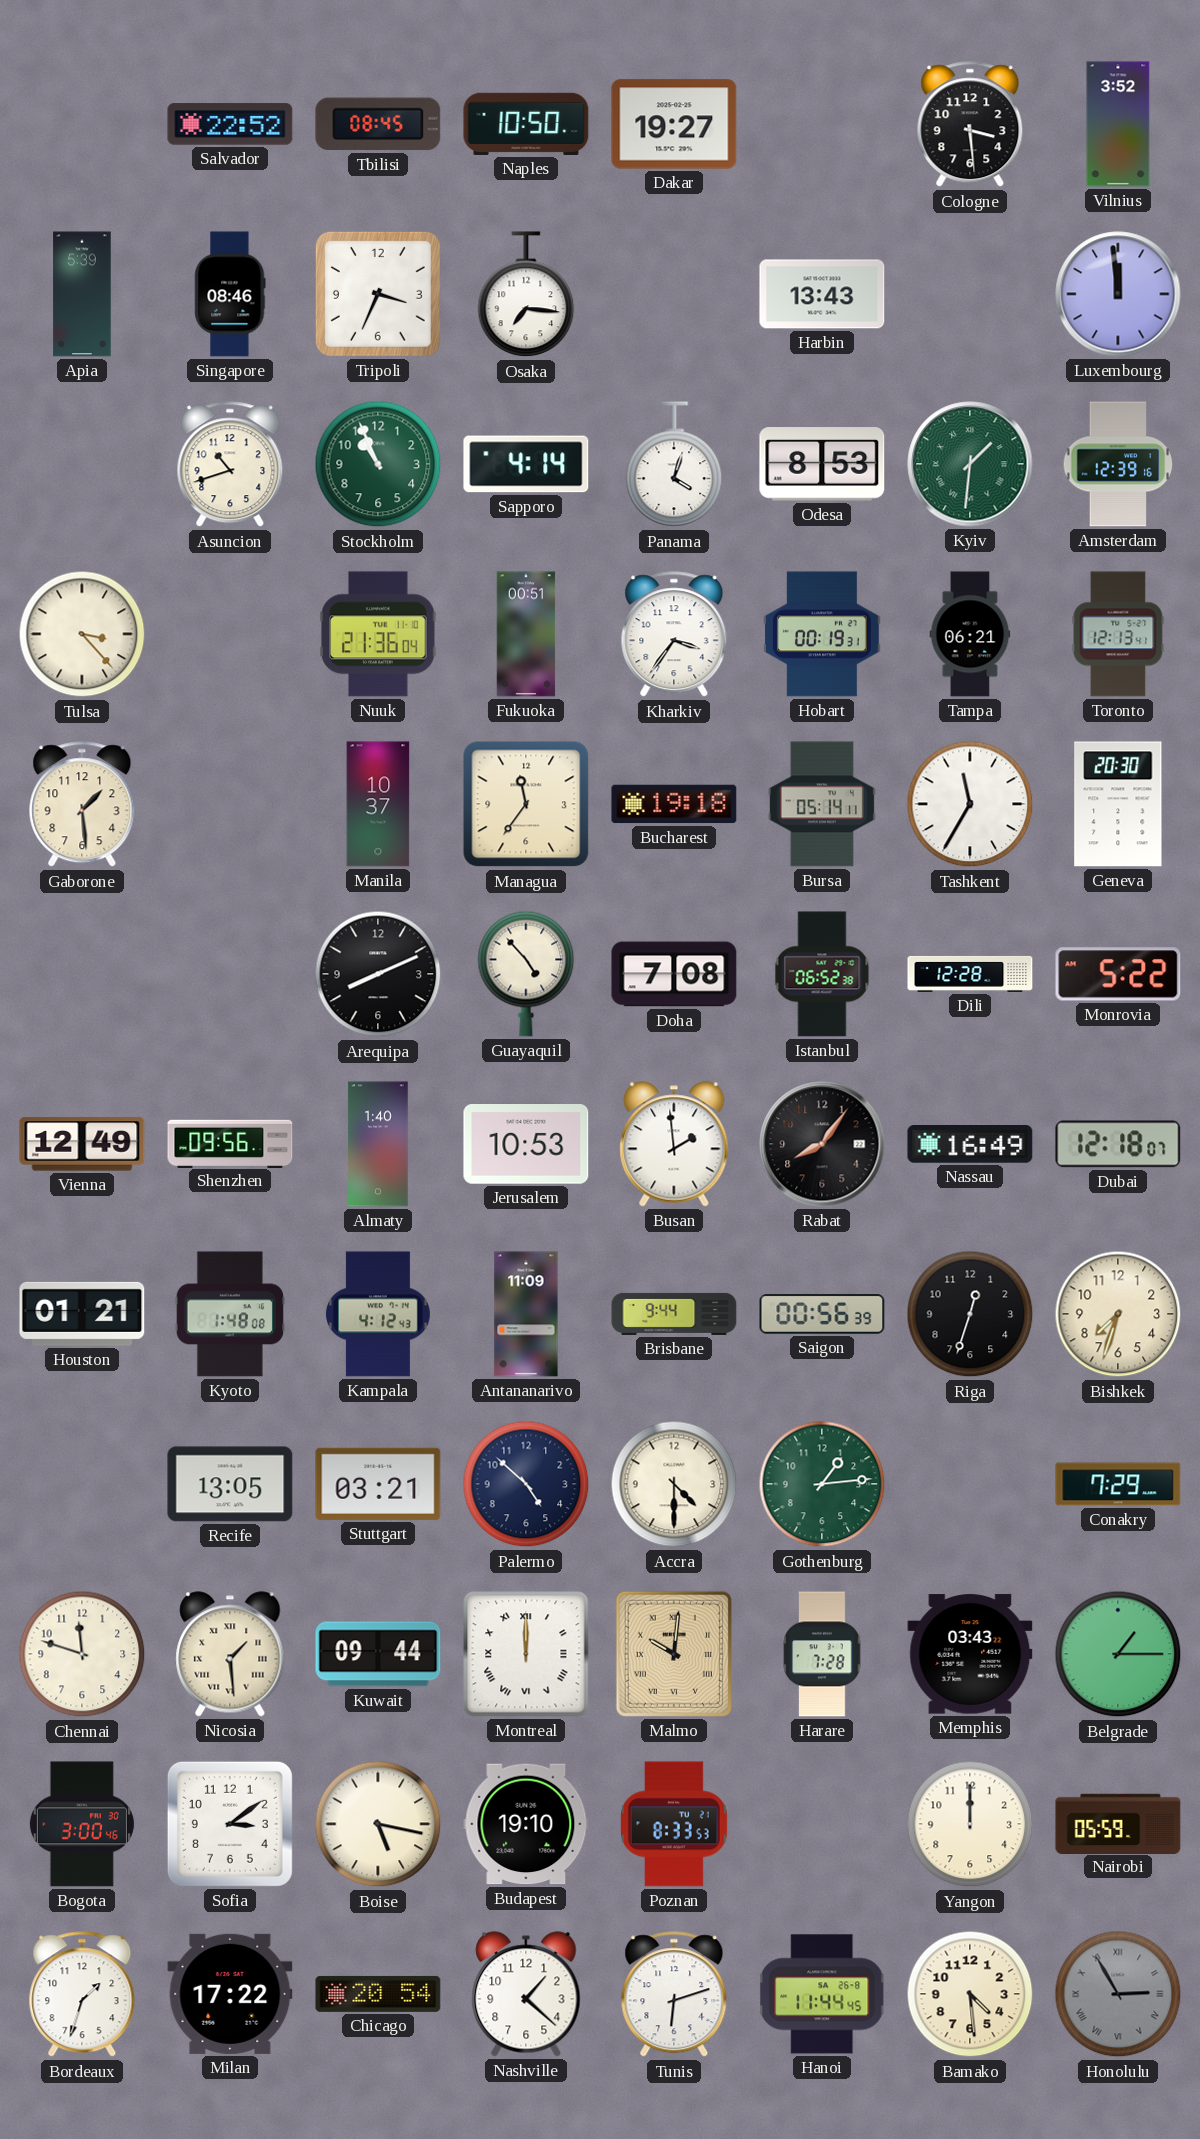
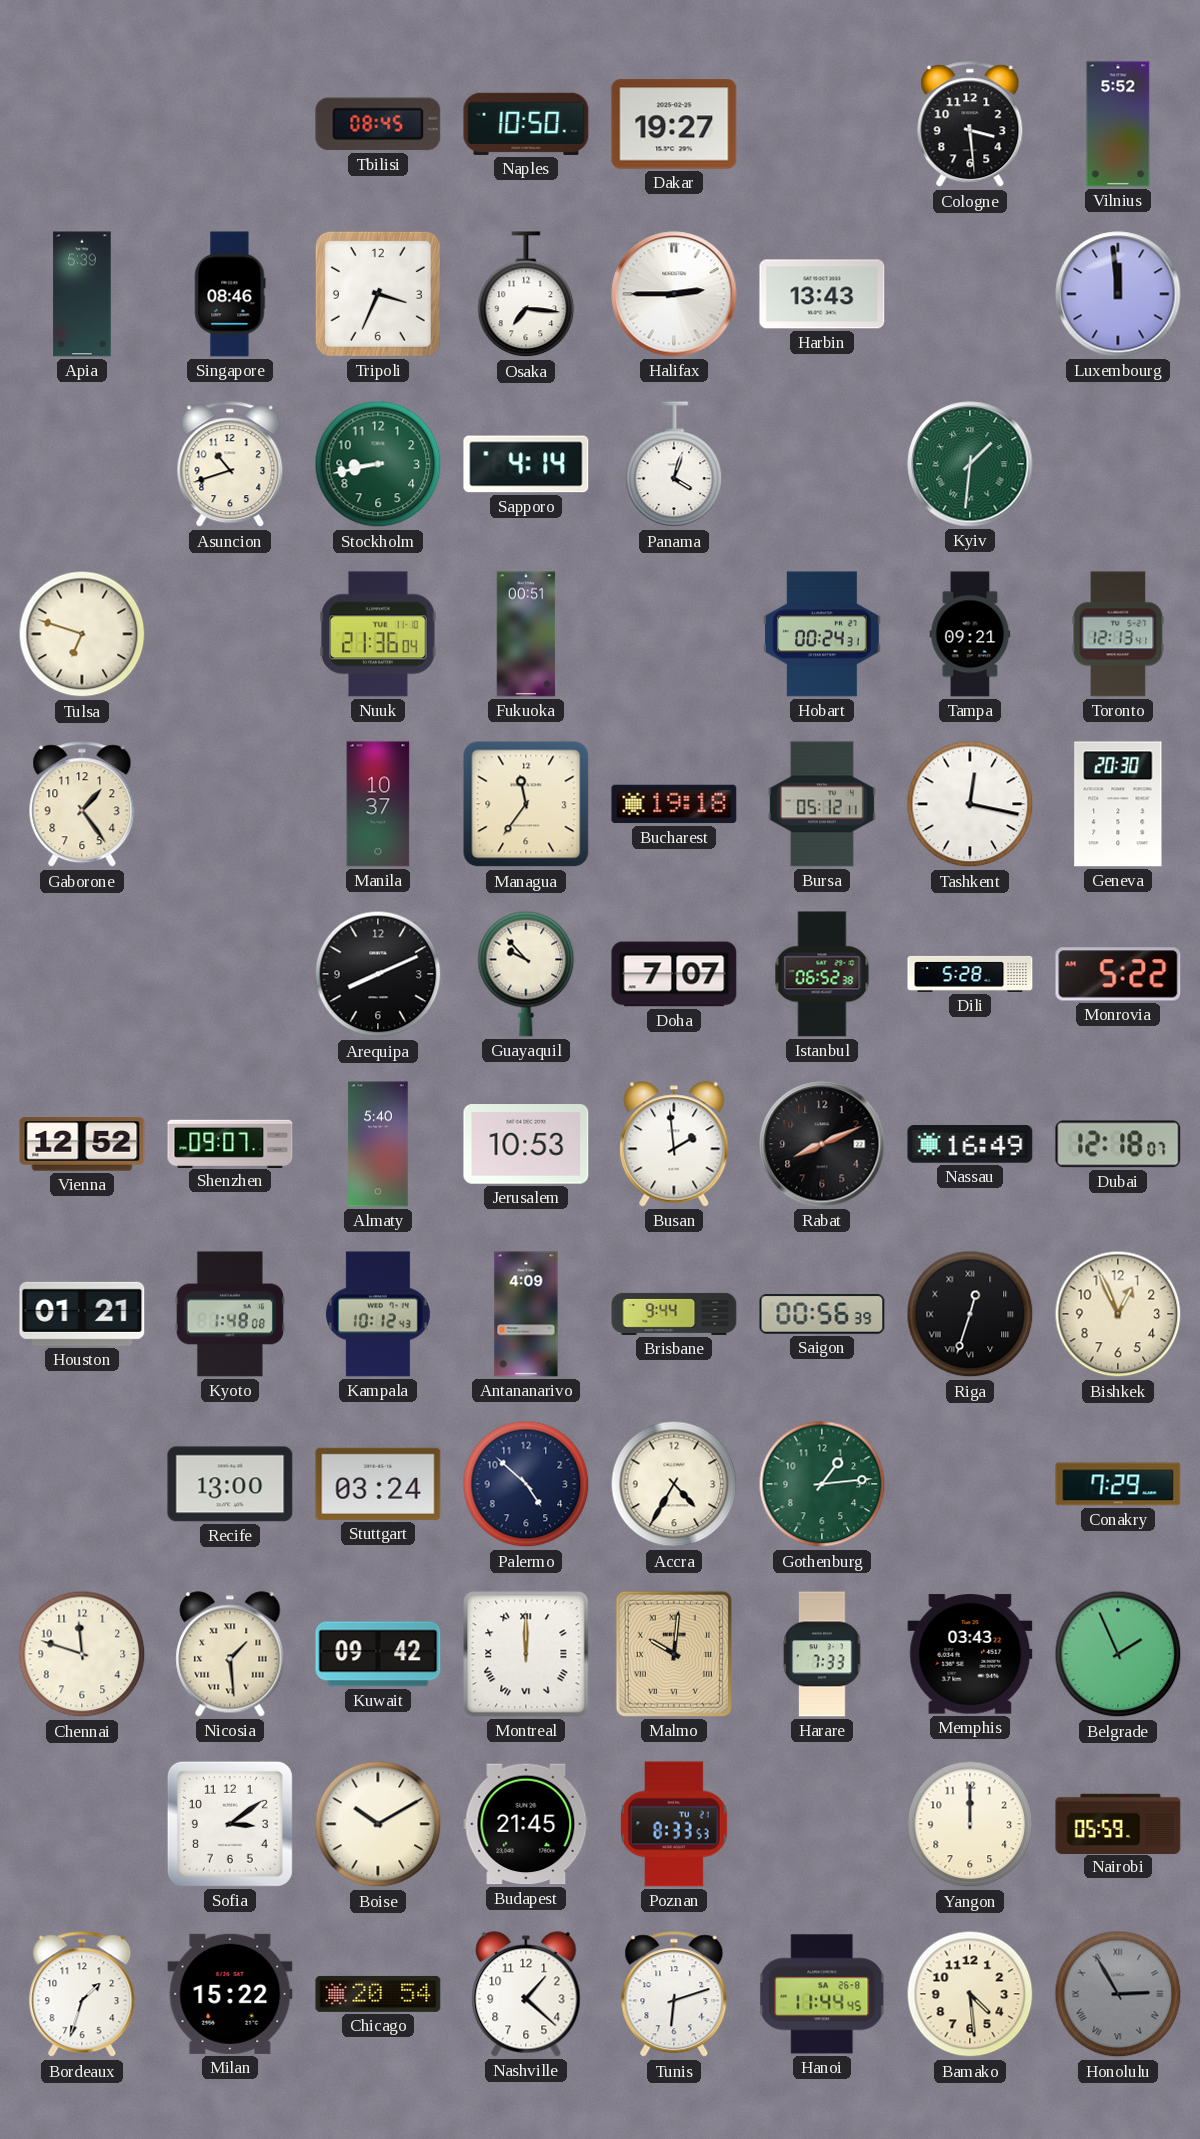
Salvador: 22:52 -> none
Vilnius: 3:52 -> 5:52
Halifax: none -> 2:45
Stockholm: 10:56 -> 8:43
Odesa: 8:53 -> none
Amsterdam: 12:39 -> none
Tulsa: 3:23 -> 6:48
Kharkiv: 3:36 -> none
Hobart: 00:19 -> 00:24
Tampa: 06:21 -> 09:21
Gaborone: 1:29 -> 1:24
Bursa: 05:14 -> 05:12
Tashkent: 11:35 -> 12:17
Guayaquil: 4:53 -> 9:53
Doha: 7:08 -> 7:07
Dili: 12:28 -> 5:28
Vienna: 12:49 -> 12:52
Shenzhen: 09:56 -> 09:07
Almaty: 1:40 -> 5:40
Rabat: 8:06 -> 8:11
Kampala: 4:12 -> 10:12
Antananarivo: 11:09 -> 4:09
Riga numerals: Arabic -> Roman
Bishkek: 7:33 -> 12:56
Recife: 13:05 -> 13:00
Stuttgart: 03:21 -> 03:24
Accra: 4:30 -> 4:35
Kuwait: 09:44 -> 09:42
Harare: 7:28 -> 7:33
Belgrade: 1:15 -> 1:56
Bogota: 3:00 -> none
Boise: 5:17 -> 10:10
Budapest: 19:10 -> 21:45
Milan: 17:22 -> 15:22
